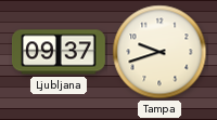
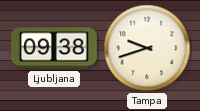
Ljubljana: 09:37 -> 09:38
